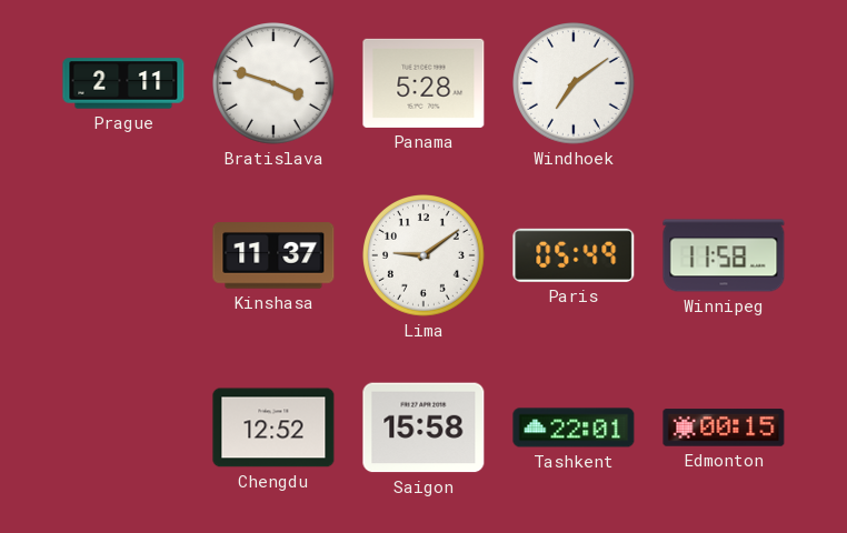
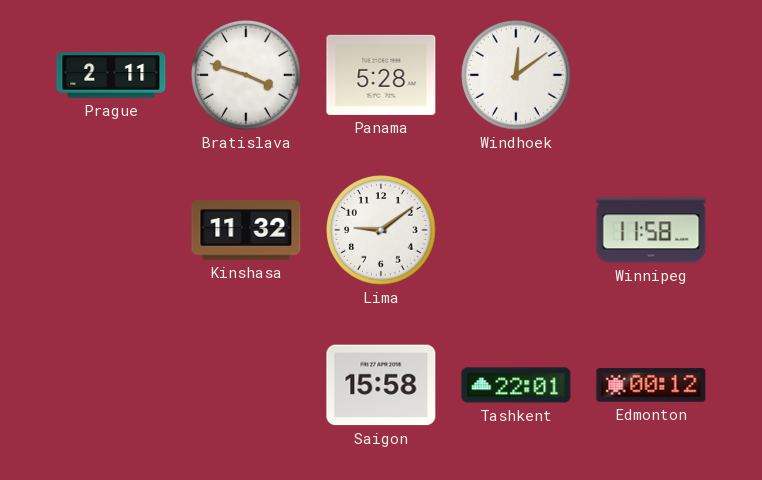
Windhoek: 7:09 -> 12:09
Kinshasa: 11:37 -> 11:32
Paris: 05:49 -> none
Chengdu: 12:52 -> none
Edmonton: 00:15 -> 00:12
